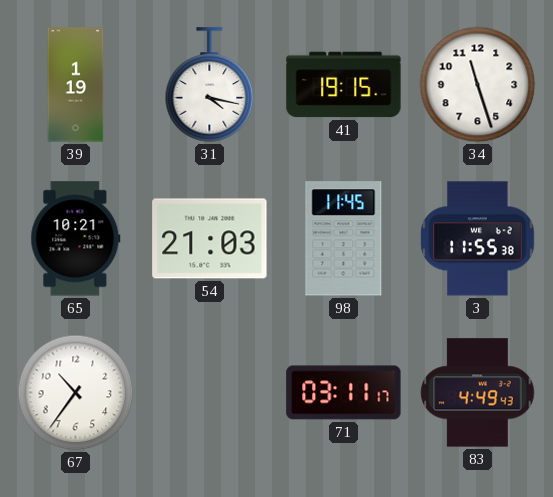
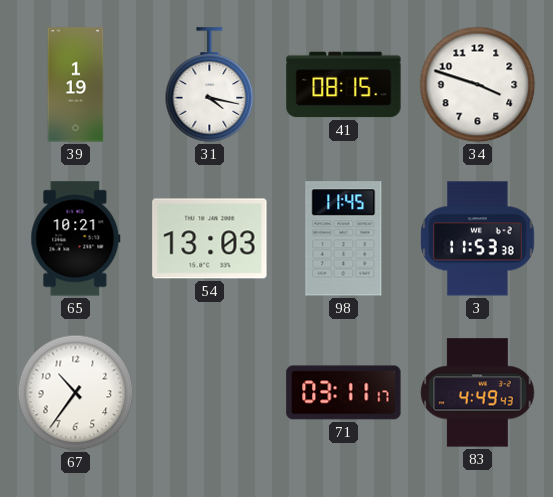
41: 19:15 -> 08:15
34: 11:27 -> 3:48
54: 21:03 -> 13:03
3: 11:55 -> 11:53
